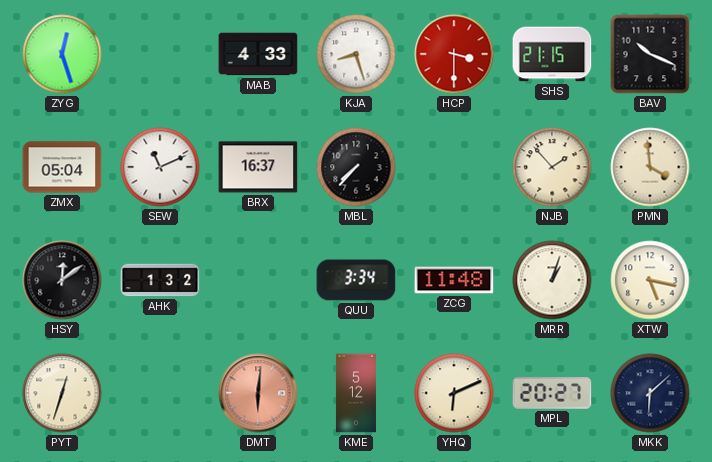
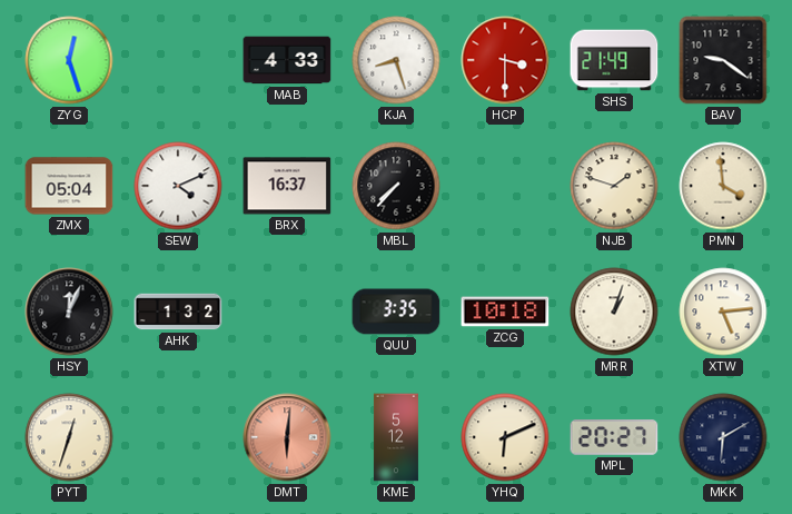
SHS: 21:15 -> 21:49
BAV: 10:19 -> 9:21
SEW: 11:11 -> 4:11
NJB: 1:53 -> 1:48
HSY: 12:09 -> 12:04
QUU: 3:34 -> 3:35
ZCG: 11:48 -> 10:18
XTW: 5:17 -> 5:14
MKK: 6:08 -> 6:10
